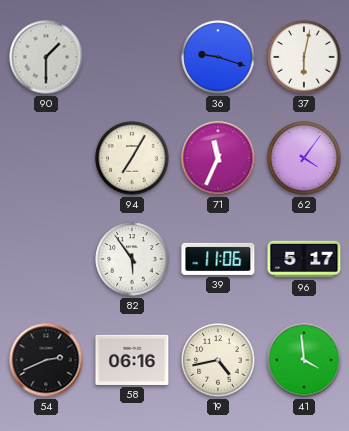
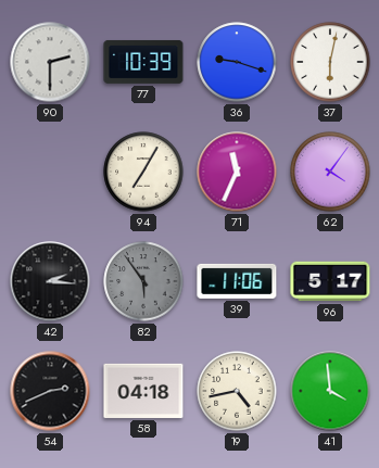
90: 1:30 -> 2:30
77: none -> 10:39
42: none -> 2:16
82 dial: white -> grey
58: 06:16 -> 04:18
